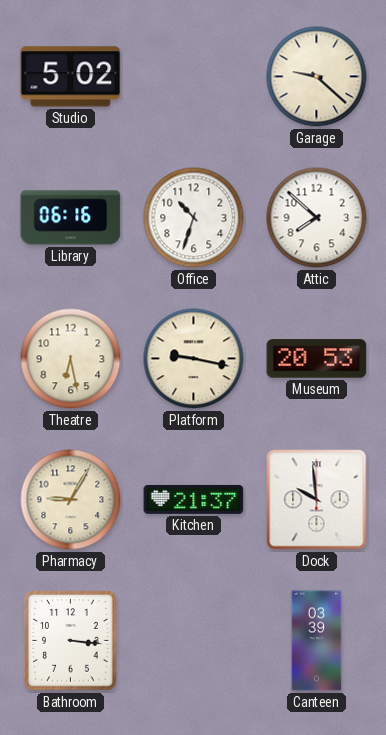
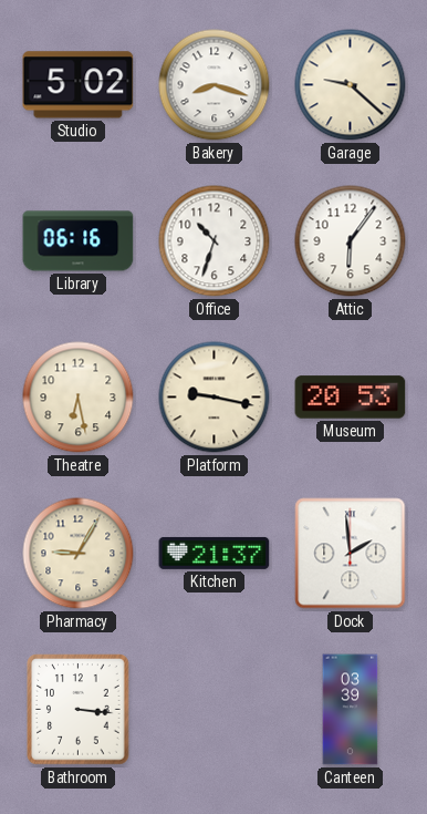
Bakery: none -> 8:18
Attic: 7:52 -> 6:06
Dock: 9:59 -> 1:59
